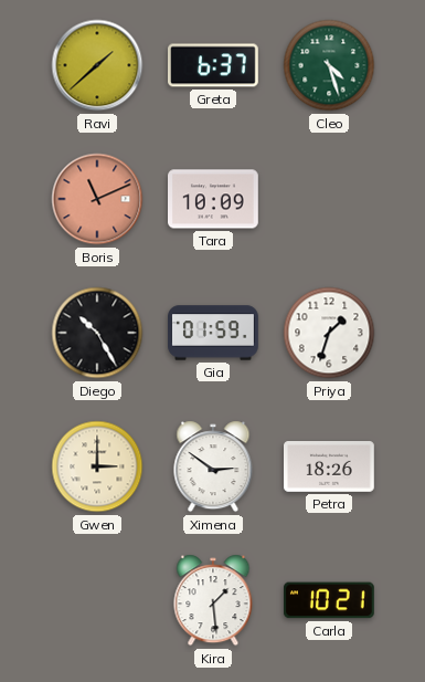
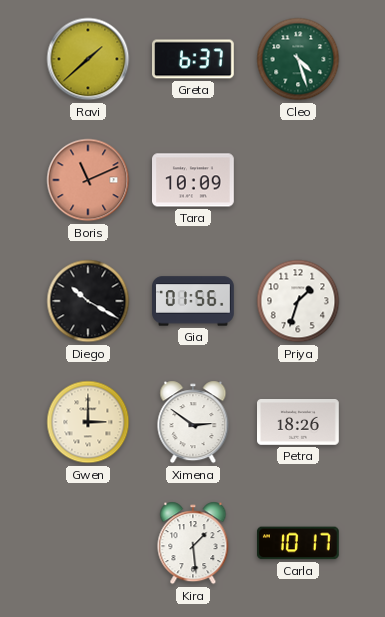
Diego: 10:25 -> 10:20
Gia: 01:59 -> 01:56
Carla: 10:21 -> 10:17
